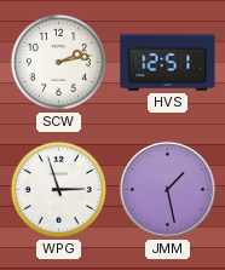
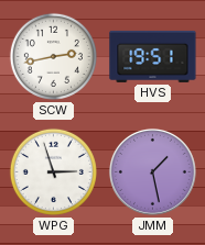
SCW: 2:13 -> 2:43
HVS: 12:51 -> 19:51
